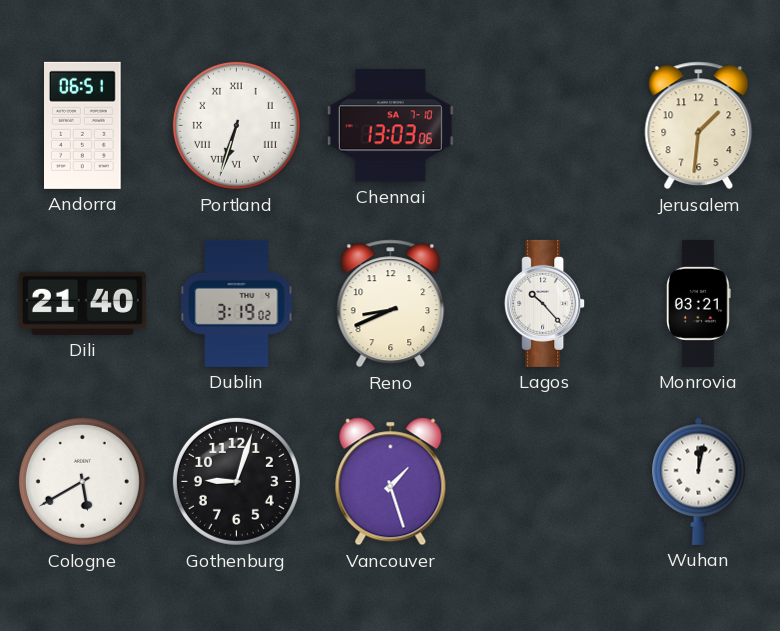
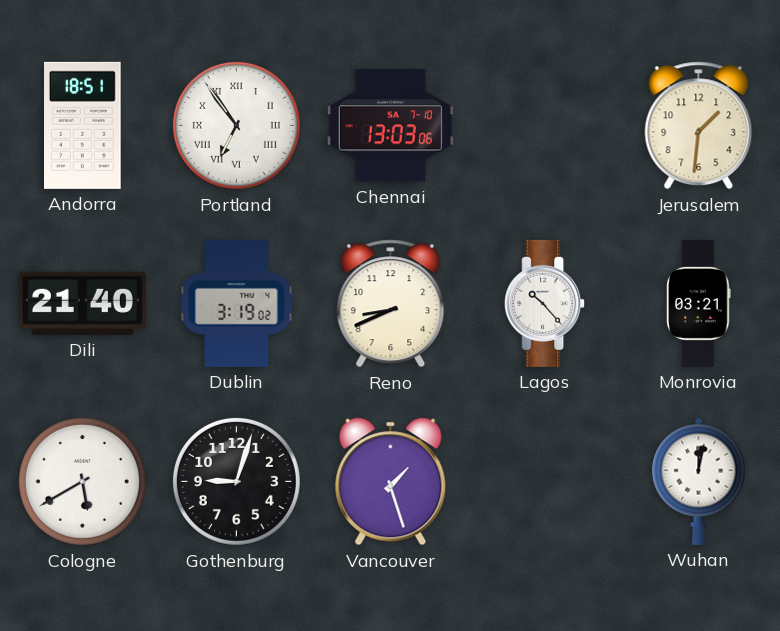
Andorra: 06:51 -> 18:51
Portland: 6:33 -> 6:54
